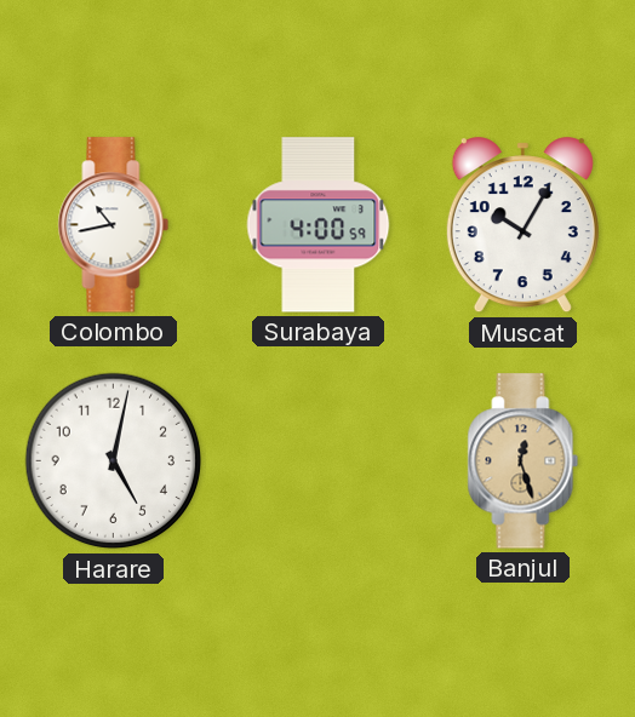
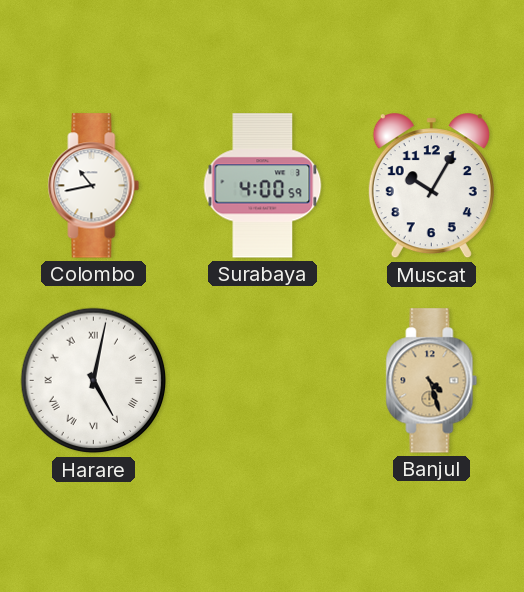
Harare numerals: Arabic -> Roman
Banjul: 12:27 -> 4:27
